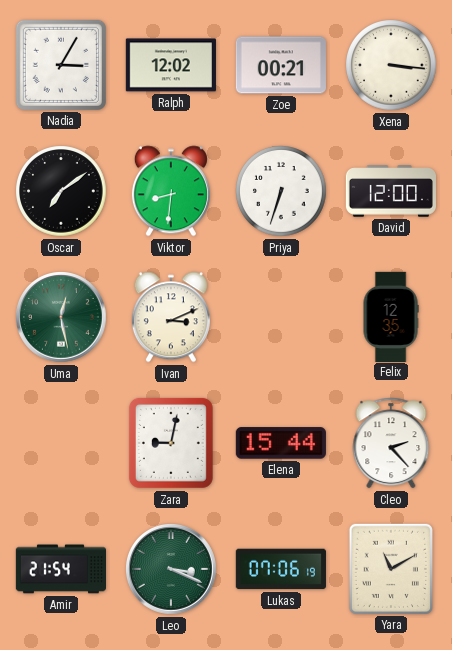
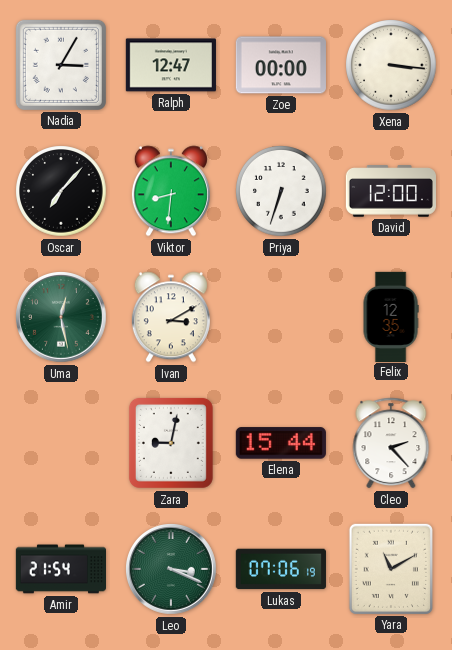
Ralph: 12:02 -> 12:47
Zoe: 00:21 -> 00:00
Oscar: 7:09 -> 7:07
Ivan: 3:11 -> 3:10
